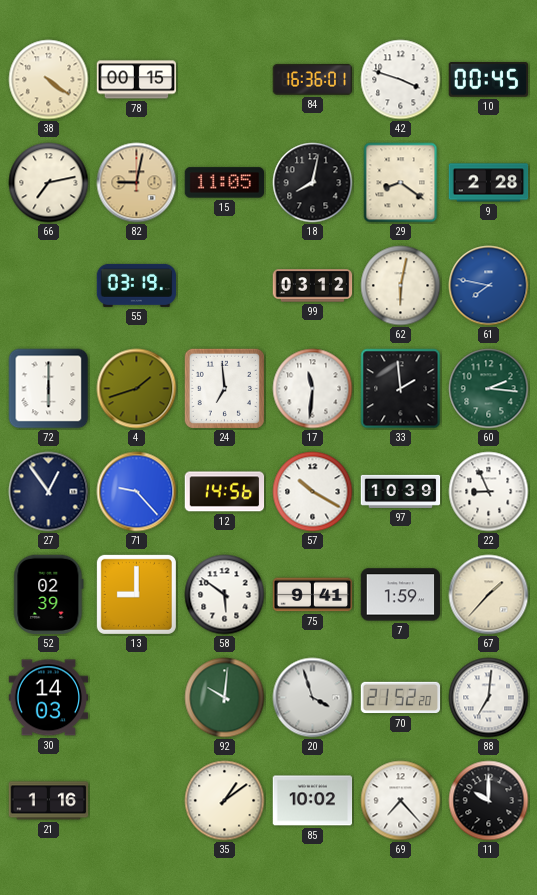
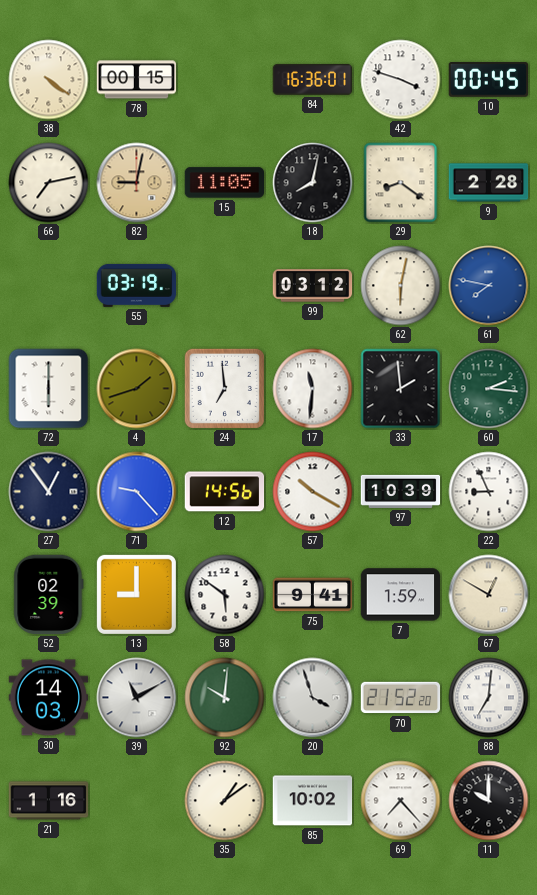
67: 1:37 -> 12:50
39: none -> 11:10
